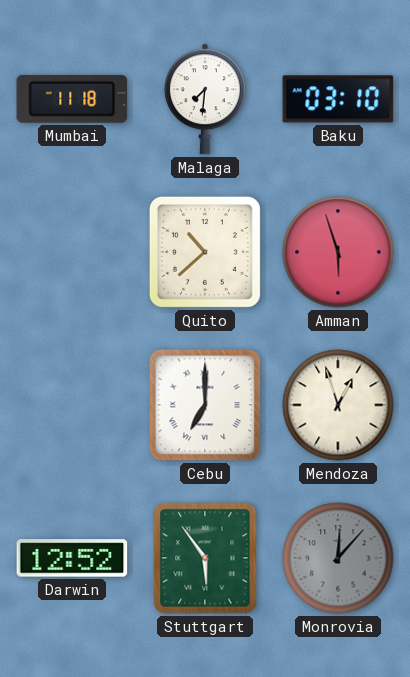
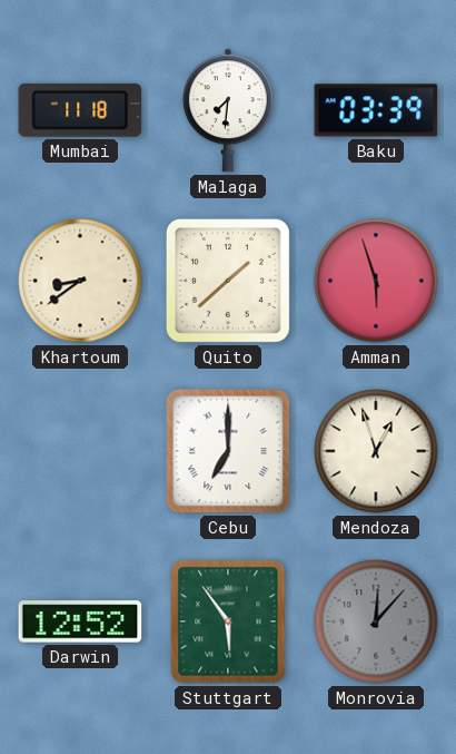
Baku: 03:10 -> 03:39
Khartoum: none -> 8:39
Quito: 10:38 -> 1:38
